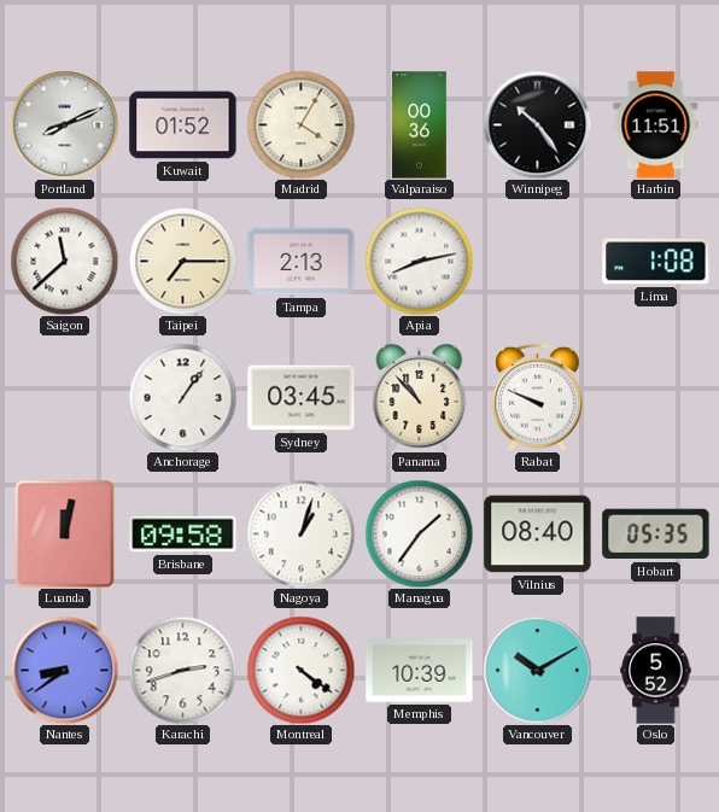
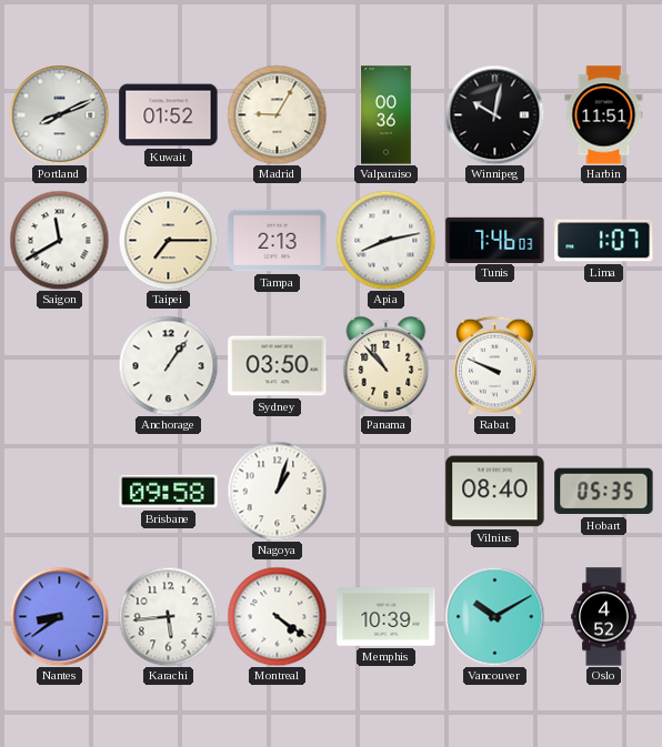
Madrid: 4:05 -> 9:05
Winnipeg: 10:24 -> 10:02
Saigon: 11:38 -> 11:40
Tunis: none -> 7:46
Lima: 1:08 -> 1:07
Sydney: 03:45 -> 03:50
Luanda: 12:02 -> none
Managua: 1:36 -> none
Karachi: 2:42 -> 5:44
Oslo: 5:52 -> 4:52
